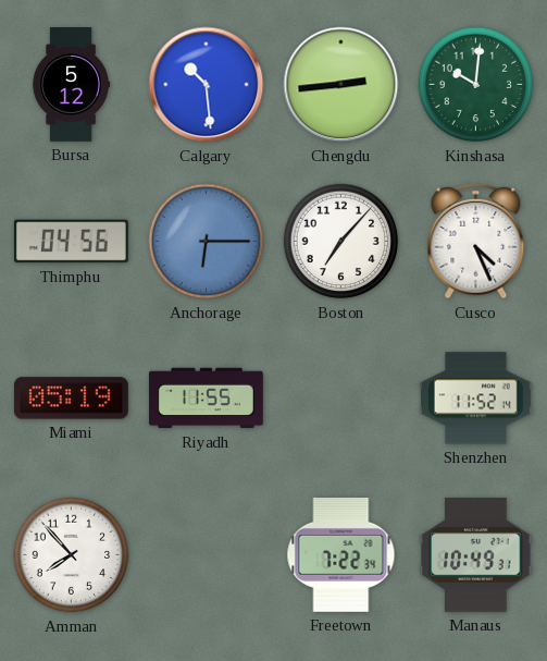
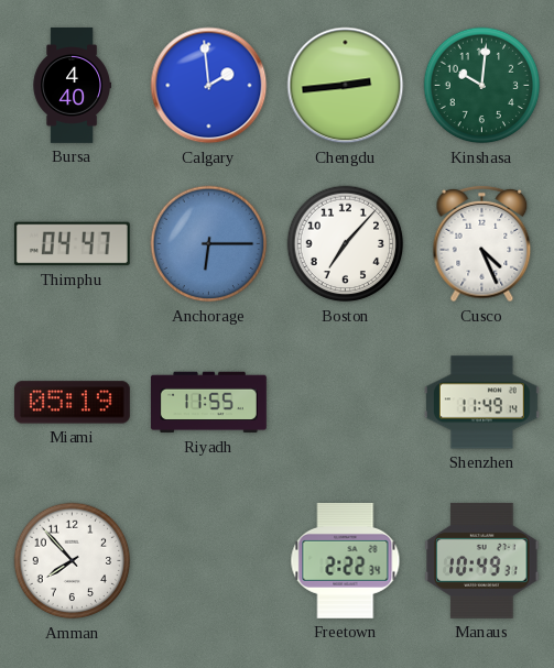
Bursa: 5:12 -> 4:40
Calgary: 10:29 -> 1:59
Thimphu: 04:56 -> 04:47
Shenzhen: 11:52 -> 11:49
Freetown: 7:22 -> 2:22
